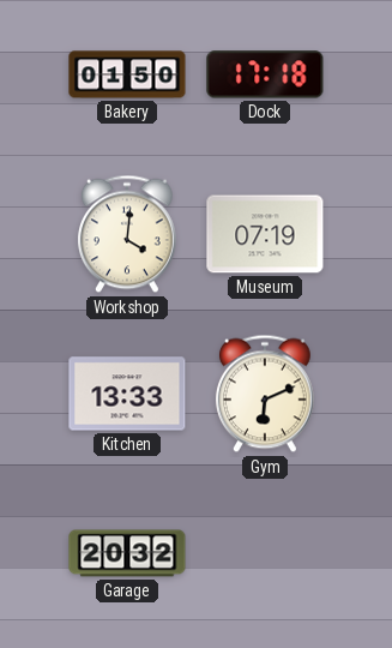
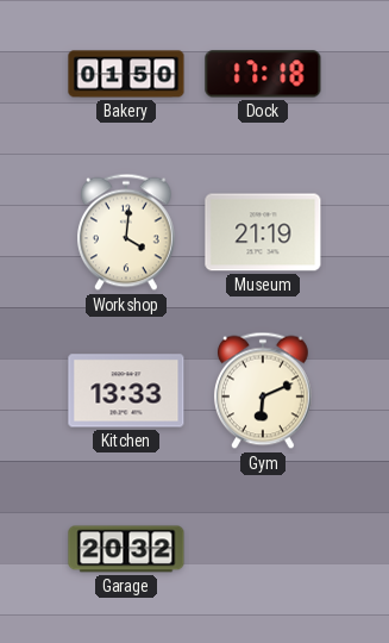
Museum: 07:19 -> 21:19
